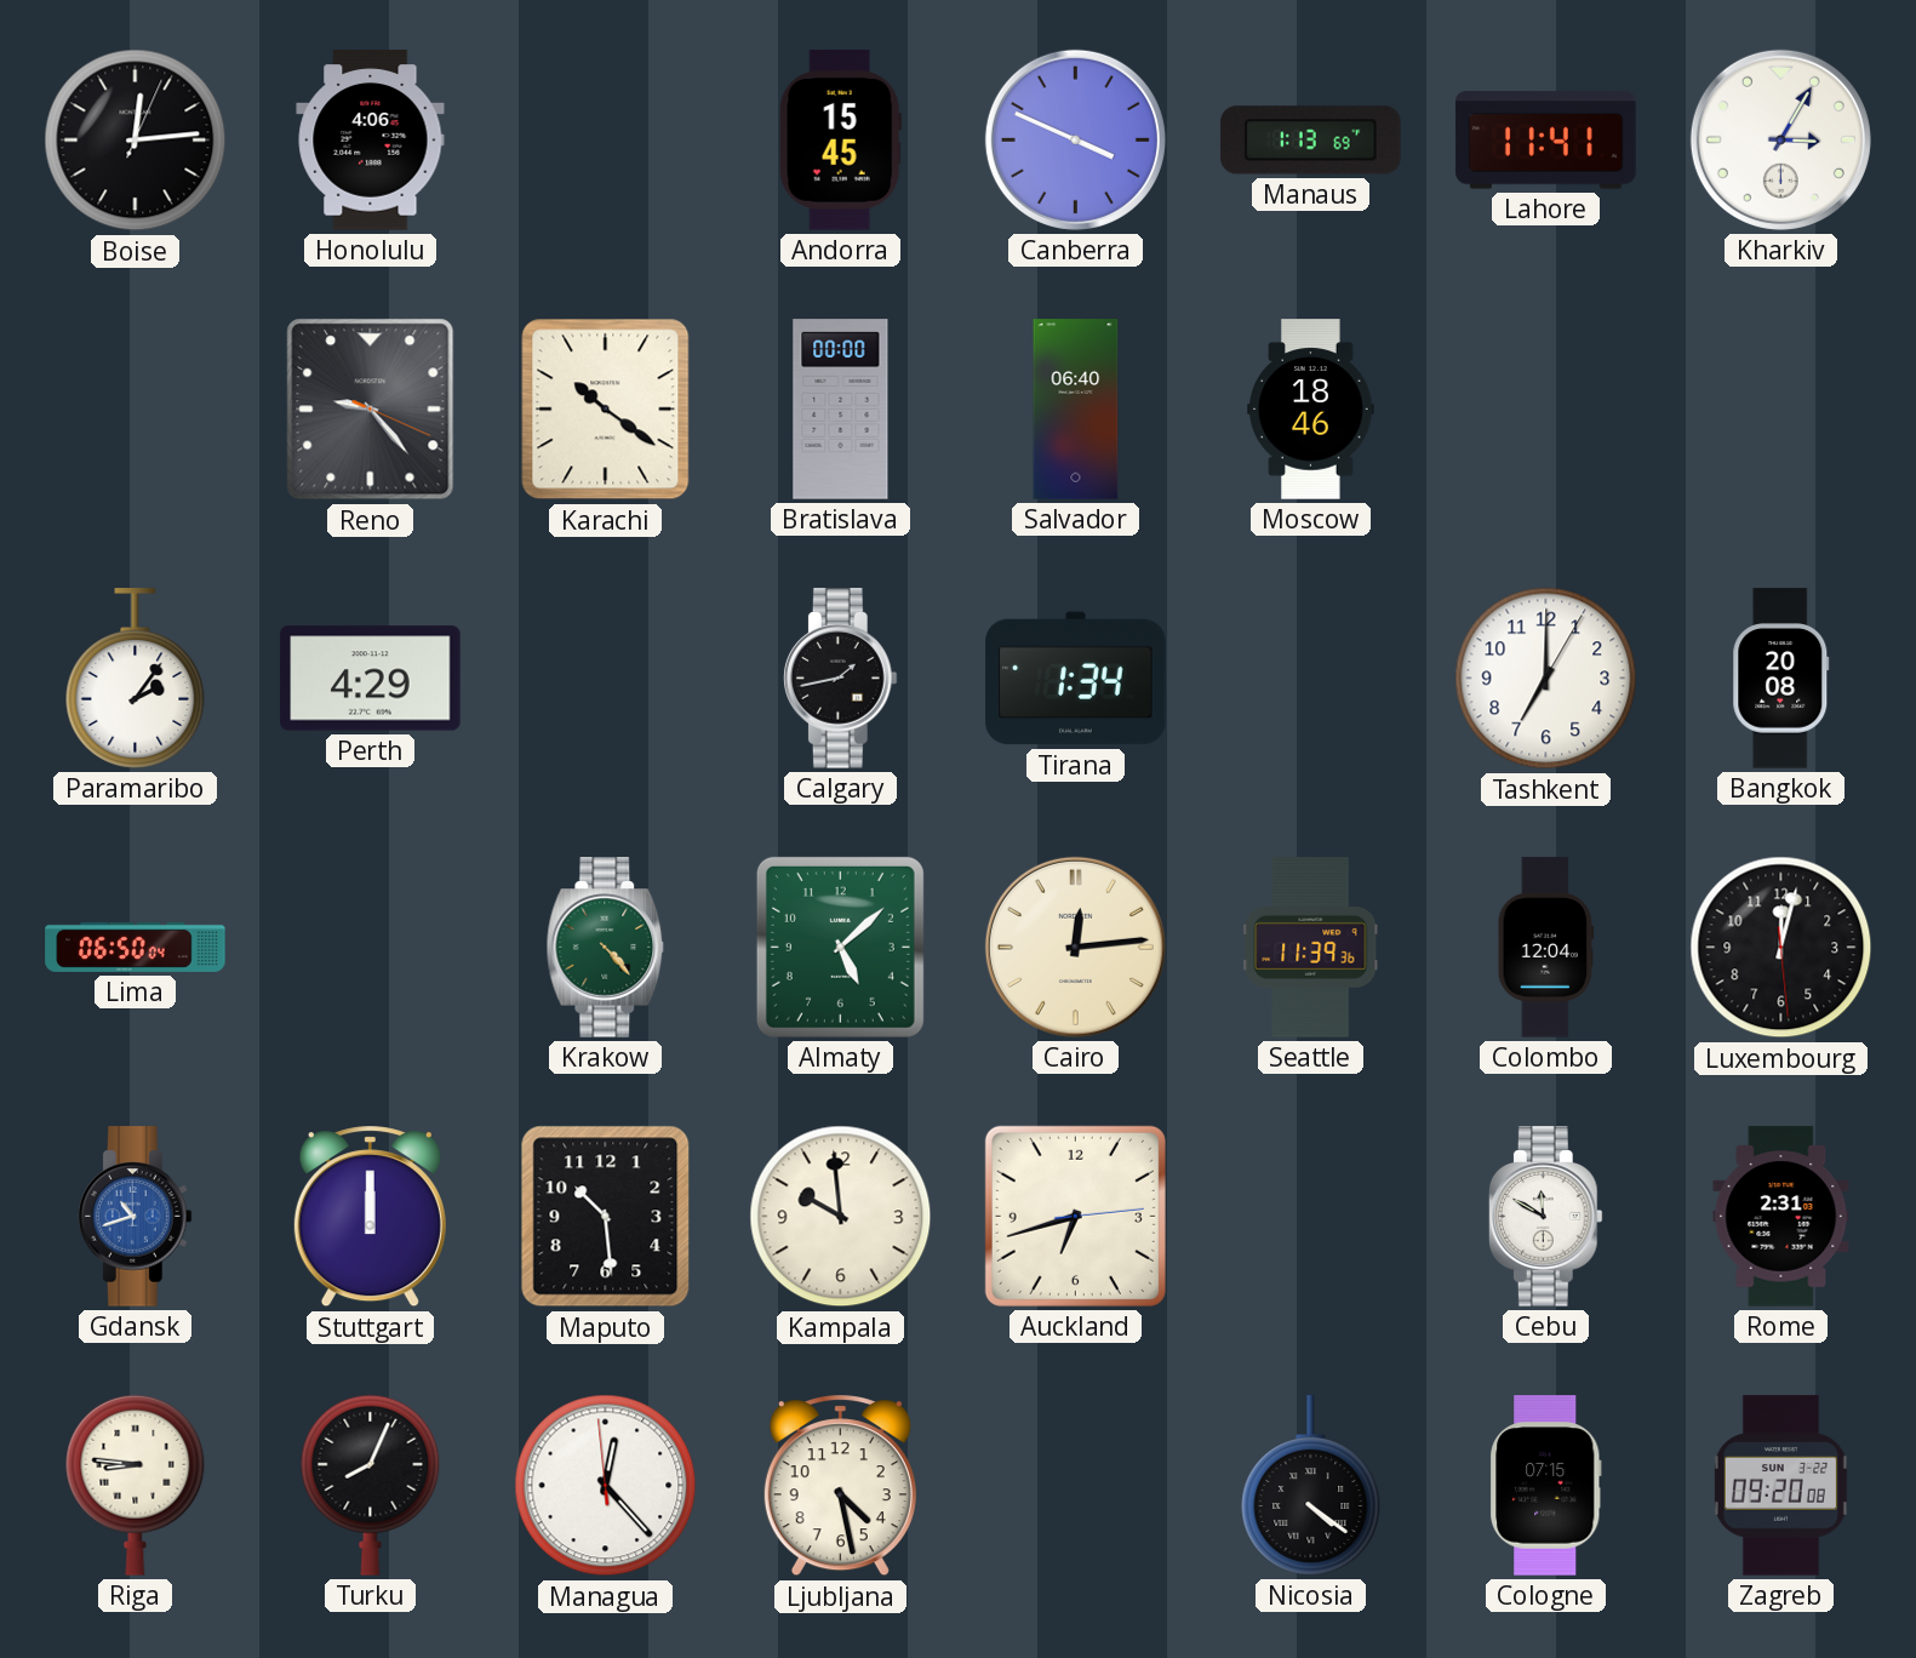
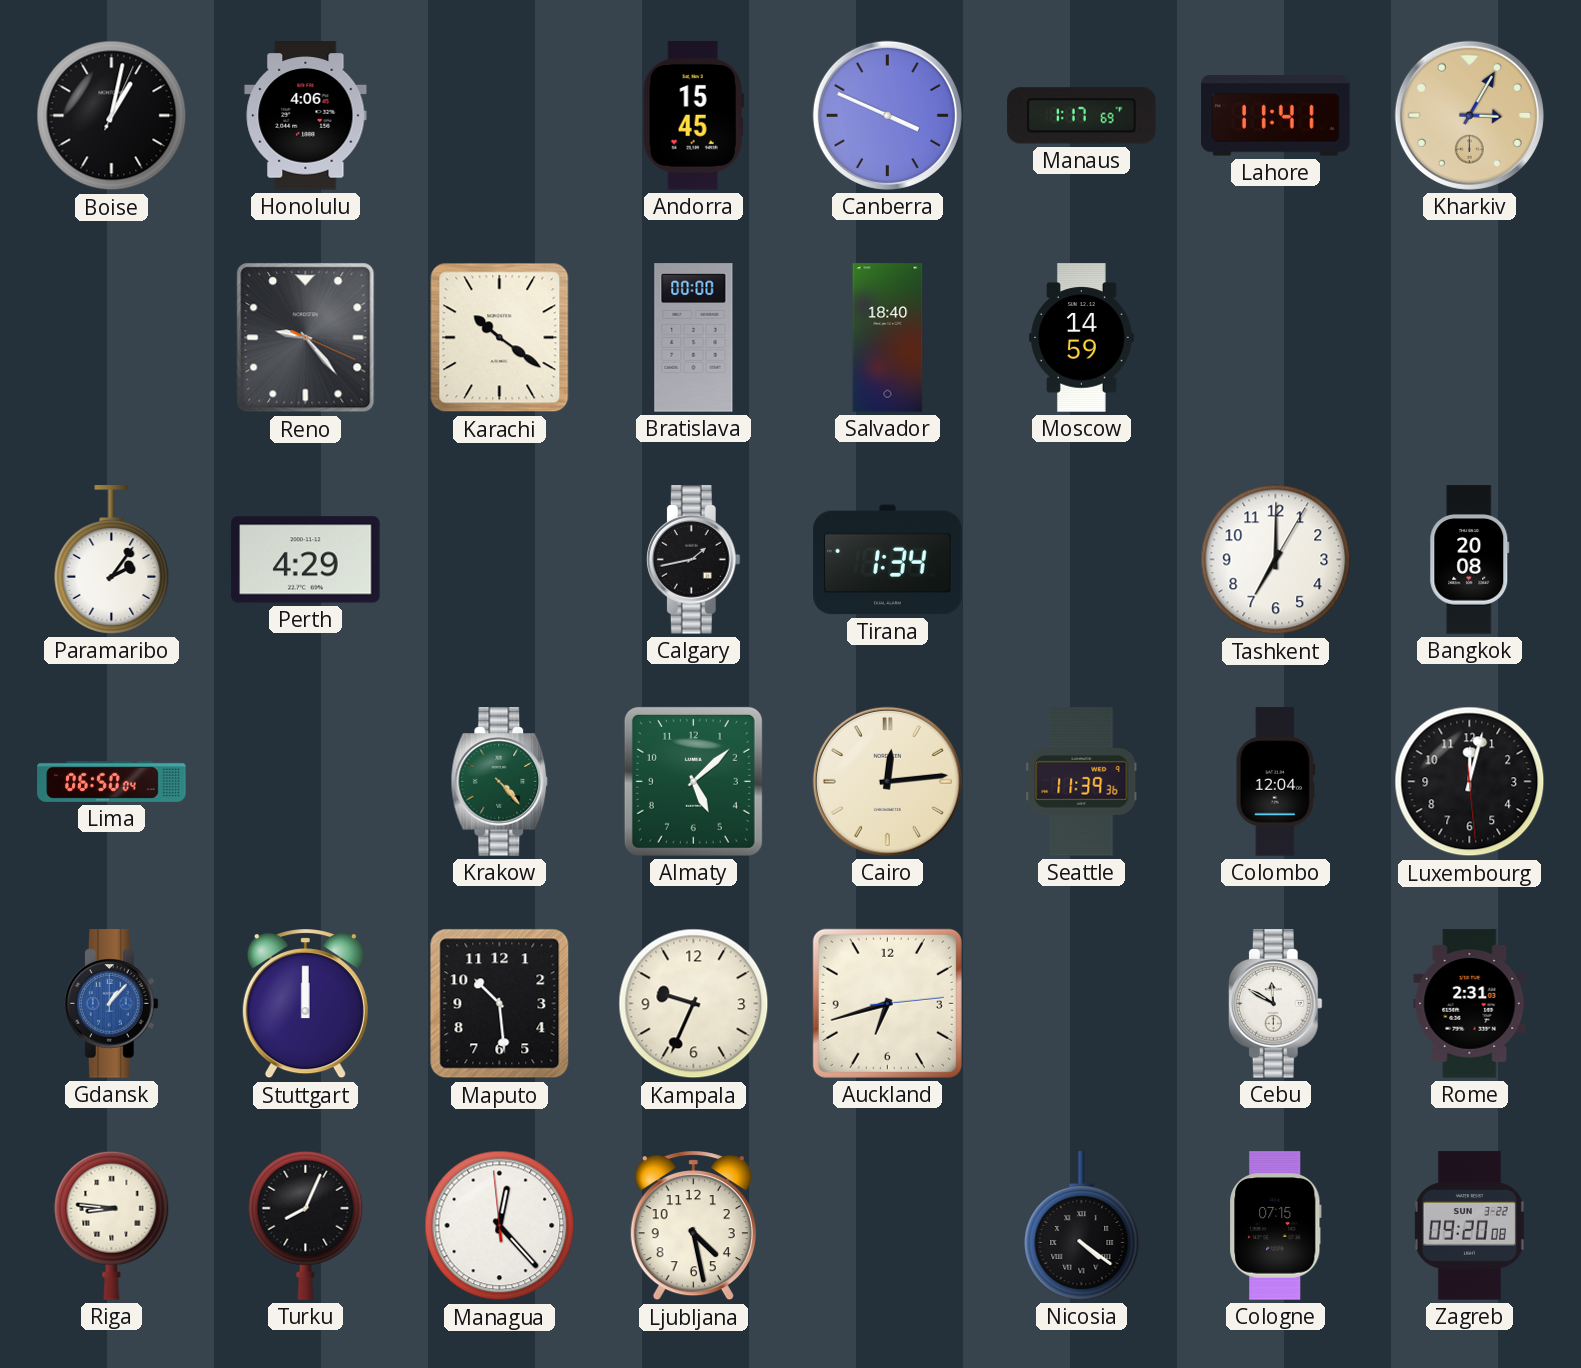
Boise: 12:14 -> 1:02
Manaus: 1:13 -> 1:17
Kharkiv dial: white -> champagne
Salvador: 06:40 -> 18:40
Moscow: 18:46 -> 14:59
Gdansk: 10:42 -> 1:07
Kampala: 9:59 -> 9:34
